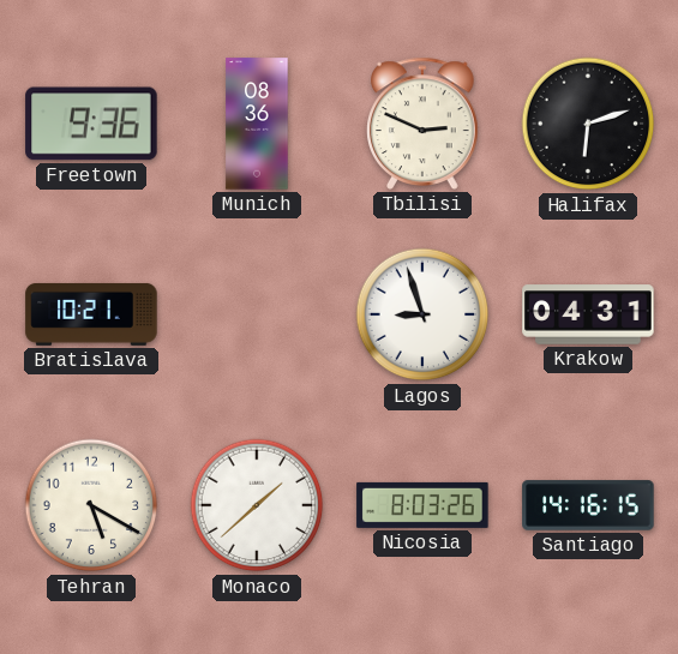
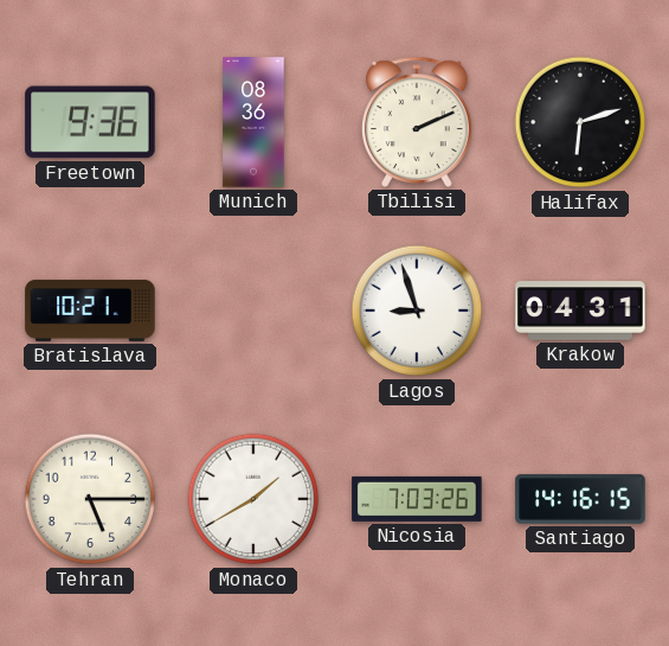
Tbilisi: 2:49 -> 2:11
Tehran: 5:20 -> 5:15
Monaco: 1:38 -> 1:40
Nicosia: 8:03 -> 7:03
